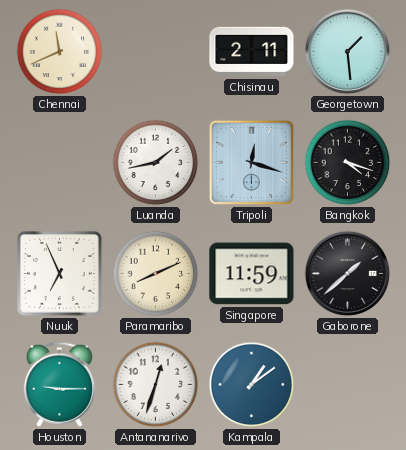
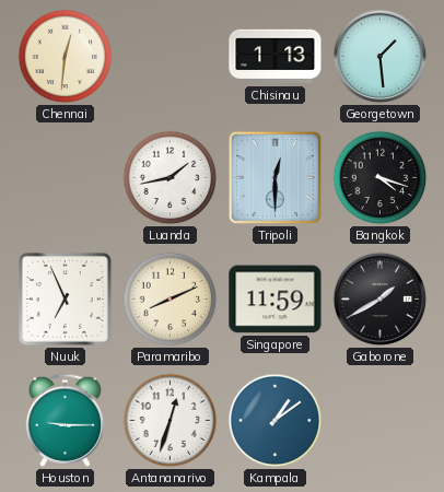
Chennai: 11:41 -> 12:31
Chisinau: 2:11 -> 1:13
Tripoli: 12:18 -> 12:30
Gaborone: 1:38 -> 1:40
